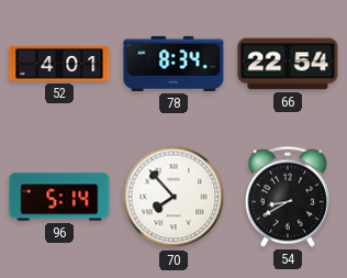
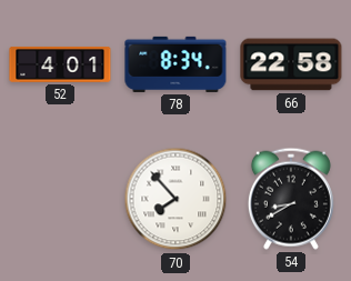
66: 22:54 -> 22:58
96: 5:14 -> none
